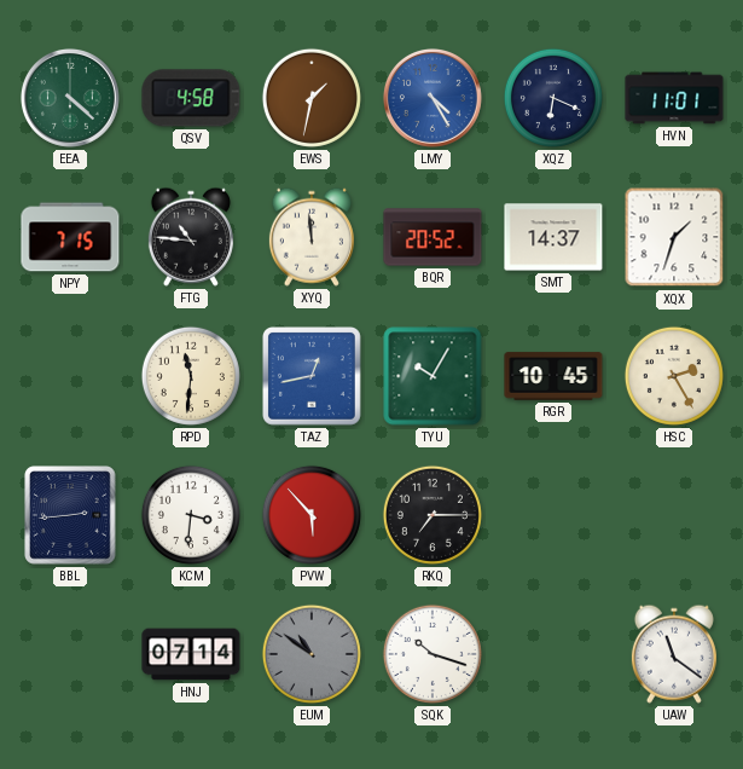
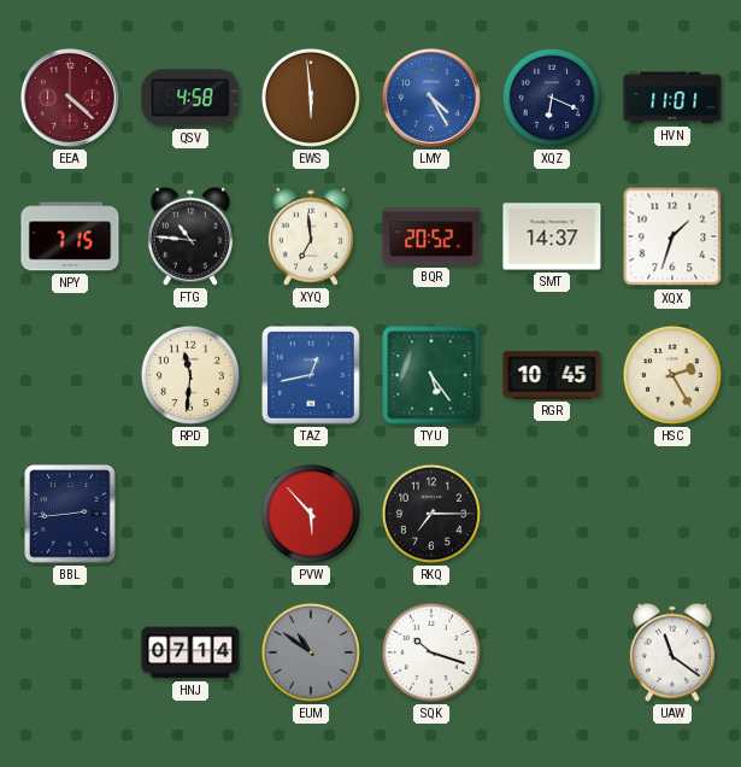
EEA dial: green -> burgundy
EWS: 1:32 -> 5:59
XYQ: 11:59 -> 6:59
TYU: 10:05 -> 5:24
KCM: 3:31 -> none
